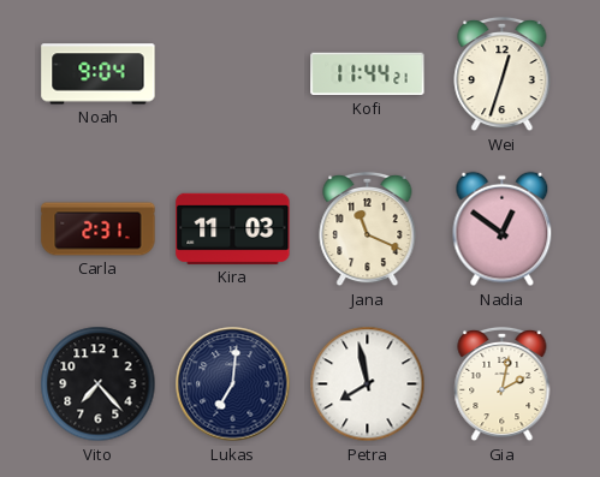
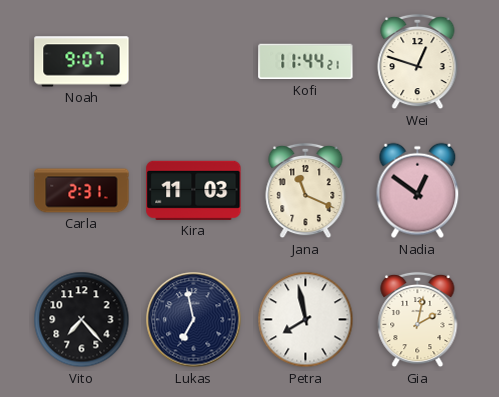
Noah: 9:04 -> 9:07
Wei: 12:33 -> 12:48
Lukas: 7:01 -> 6:58
